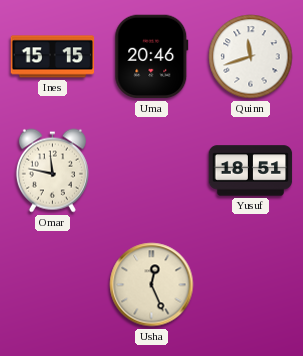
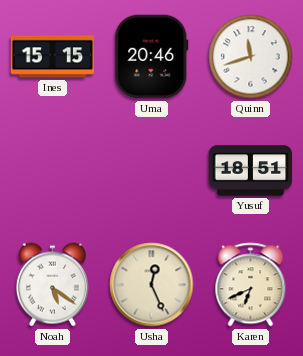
Omar: 11:47 -> none
Noah: none -> 5:21
Karen: none -> 6:41
